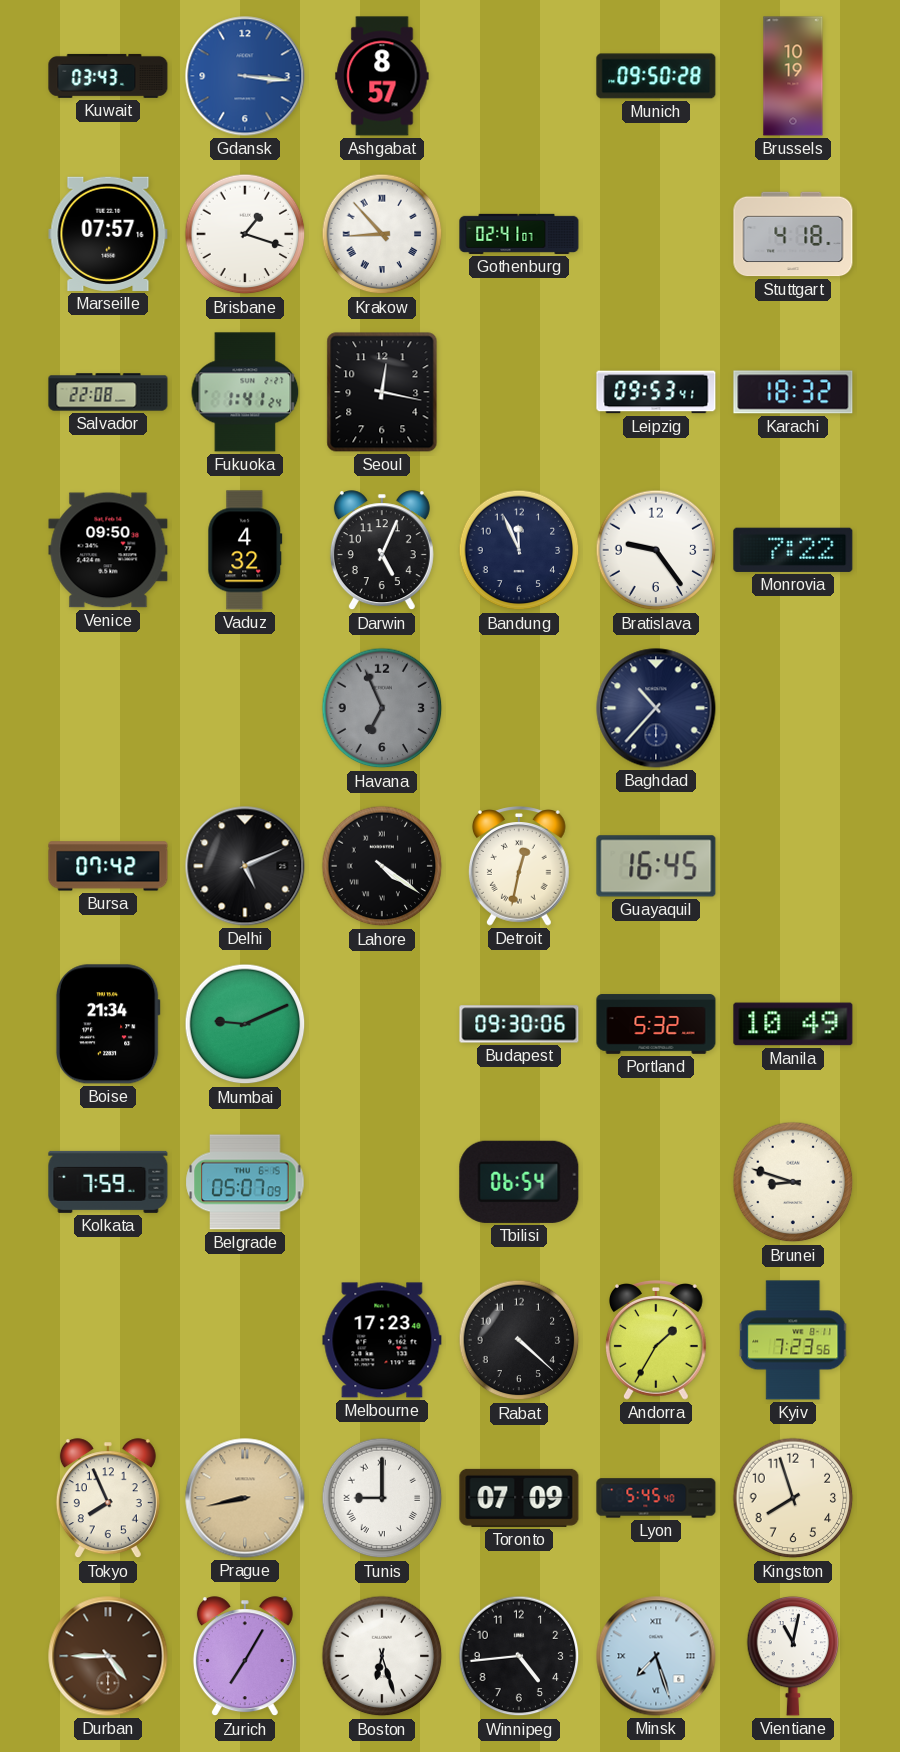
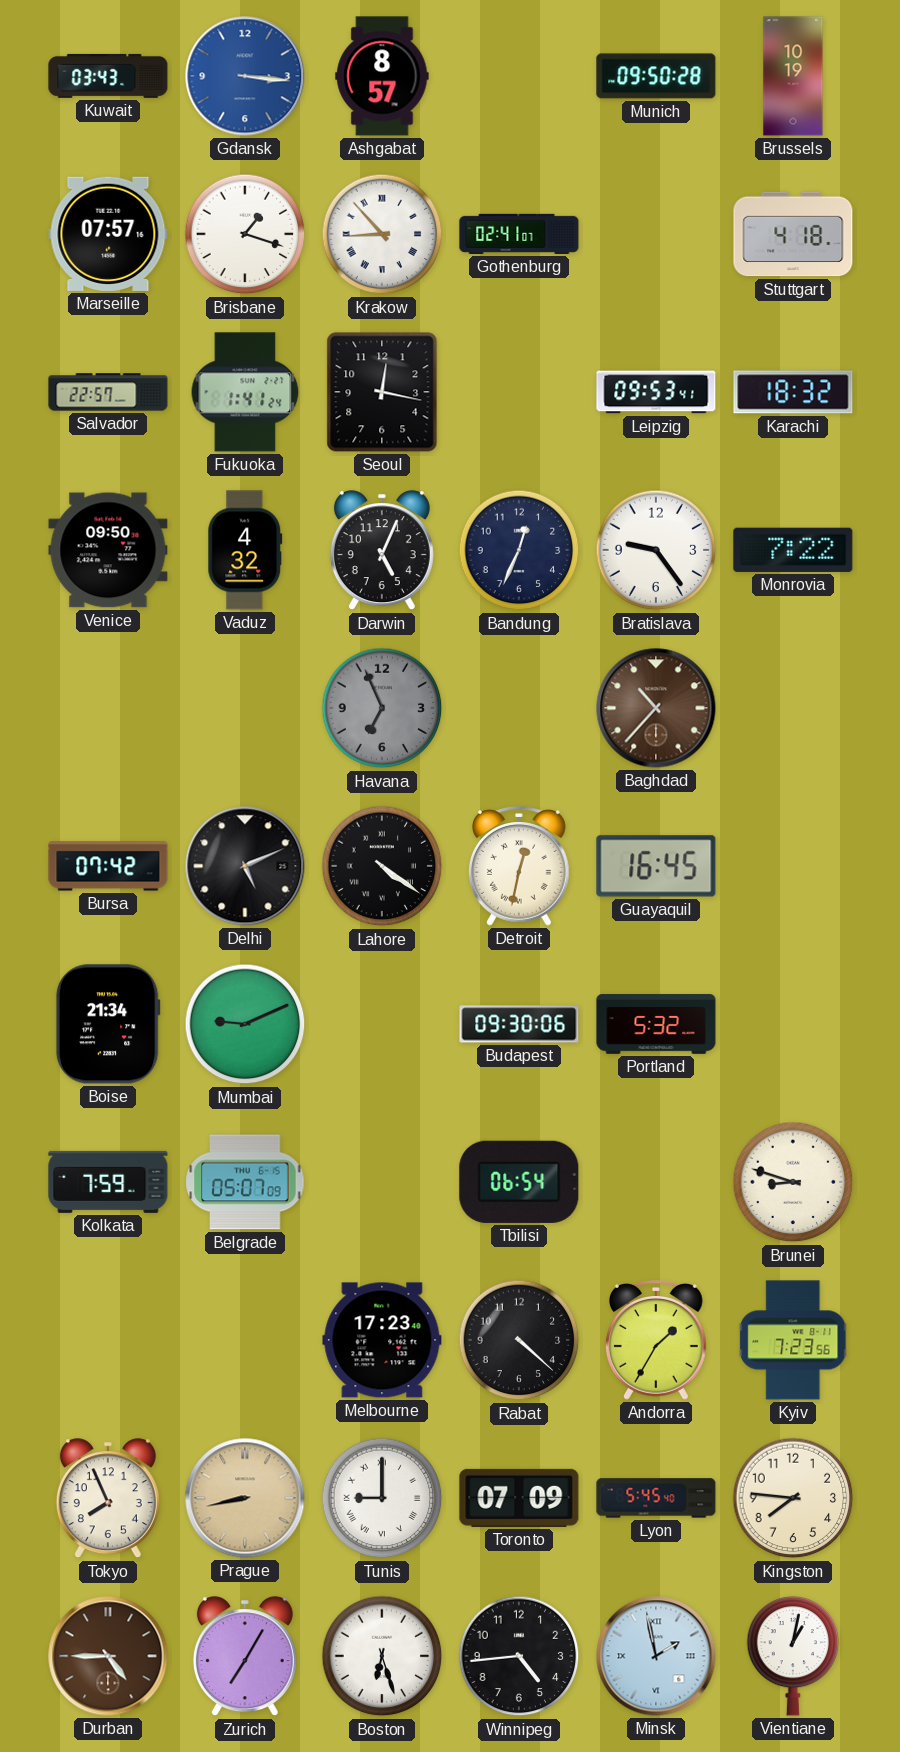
Salvador: 22:08 -> 22:57
Bandung: 11:56 -> 12:34
Baghdad dial: navy -> brown
Manila: 10:49 -> none
Kingston: 7:57 -> 7:46
Minsk: 7:27 -> 1:58
Vientiane: 11:02 -> 1:02
